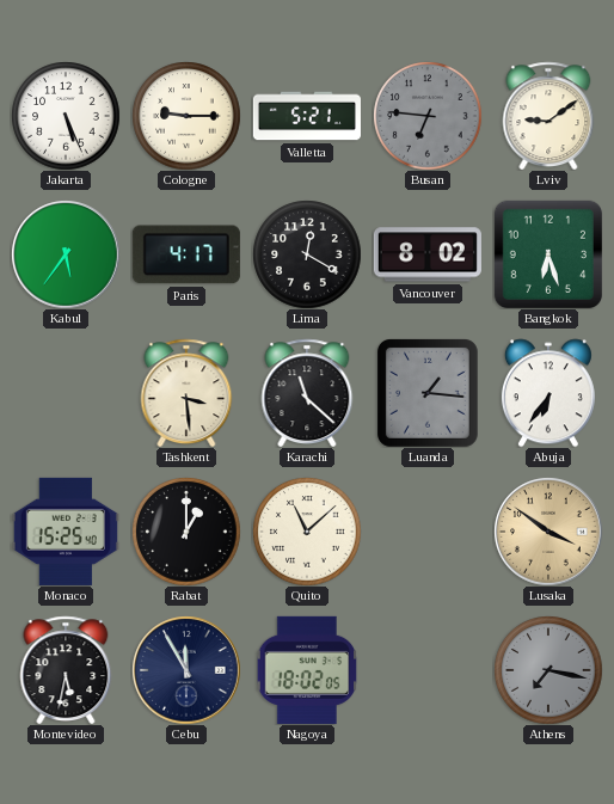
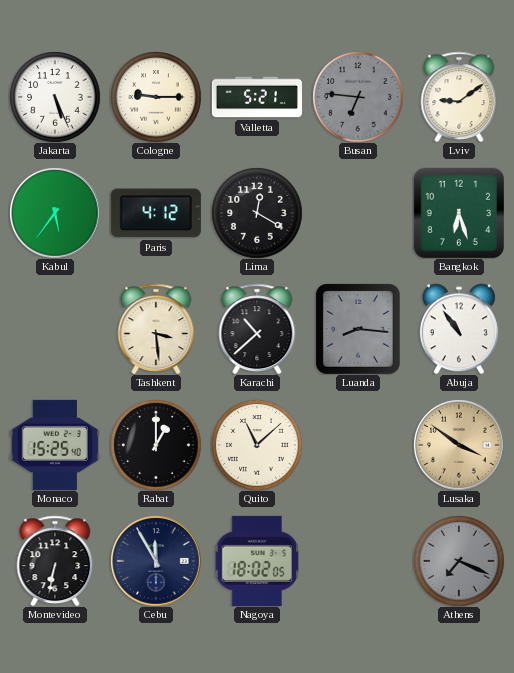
Paris: 4:17 -> 4:12
Vancouver: 8:02 -> none
Karachi: 11:22 -> 10:38
Luanda: 1:16 -> 8:16
Abuja: 6:36 -> 10:54
Montevideo: 5:32 -> 6:32
Athens: 7:17 -> 7:19
